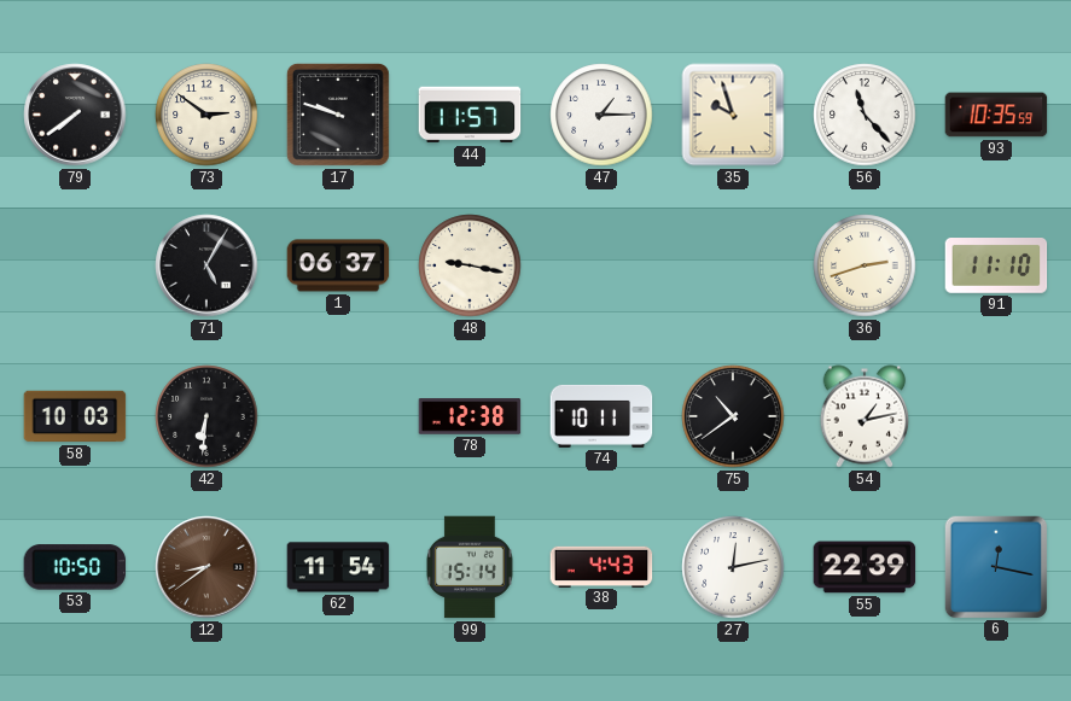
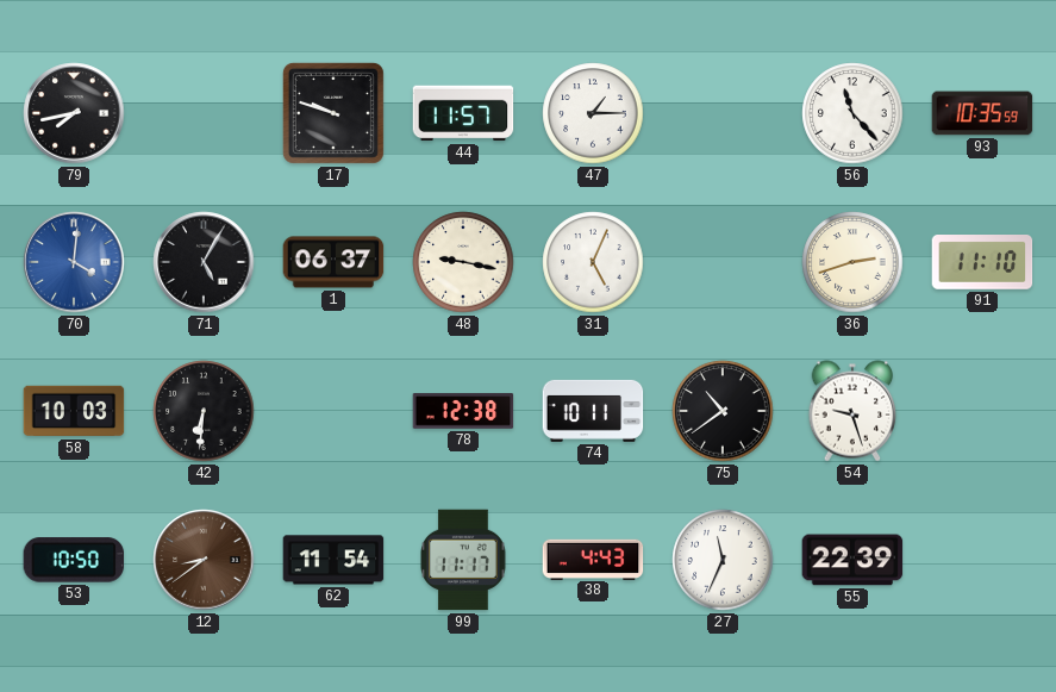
79: 7:39 -> 7:43
73: 2:51 -> none
35: 9:57 -> none
70: none -> 4:01
31: none -> 5:04
54: 1:13 -> 9:27
99: 15:14 -> 11:17
27: 12:13 -> 11:34
6: 12:17 -> none
